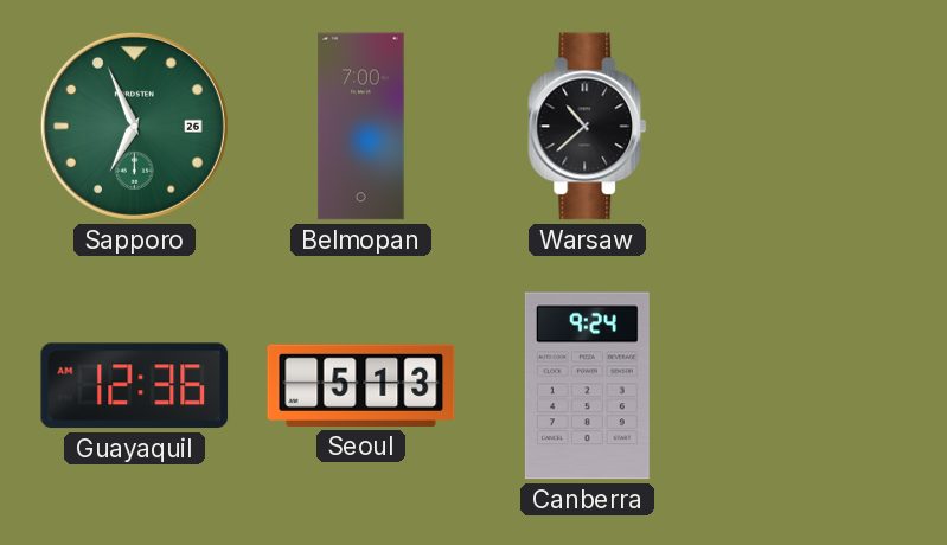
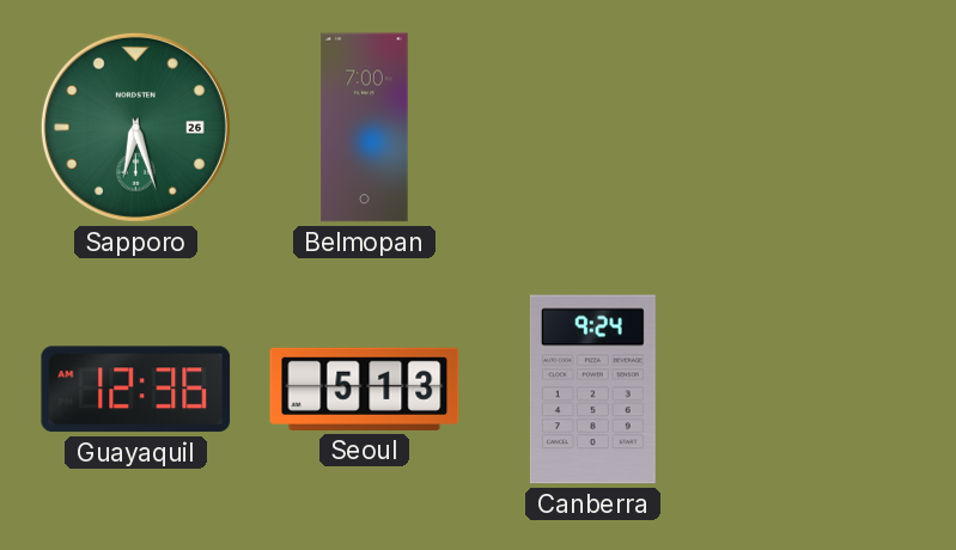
Sapporo: 6:56 -> 6:27
Warsaw: 10:38 -> none
